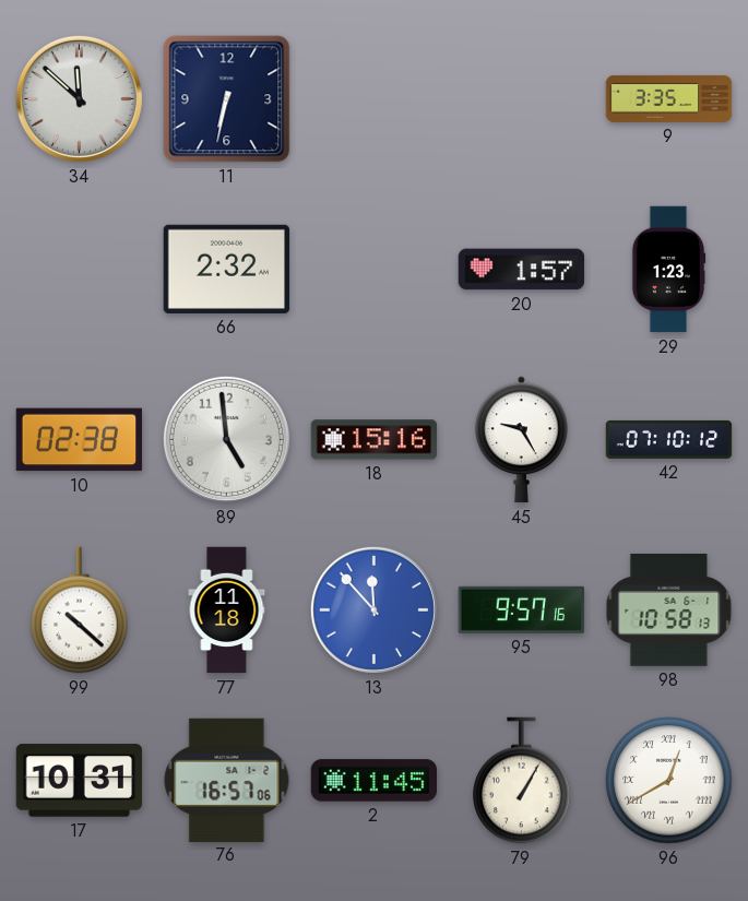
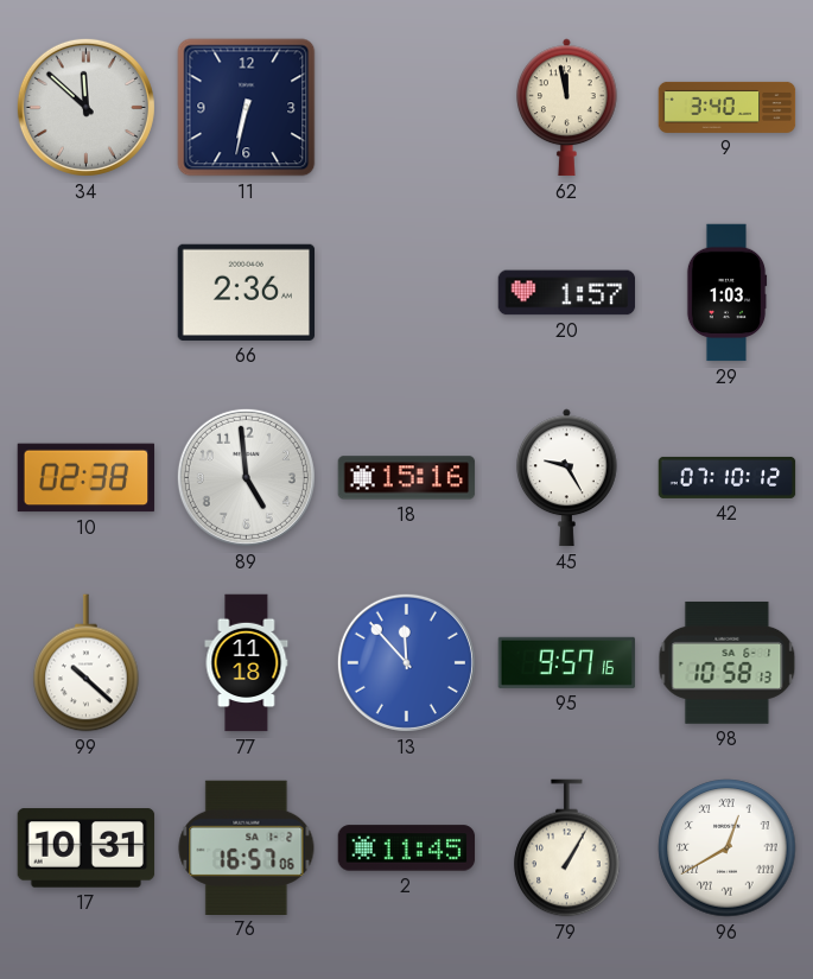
62: none -> 11:58
9: 3:35 -> 3:40
66: 2:32 -> 2:36
29: 1:23 -> 1:03
